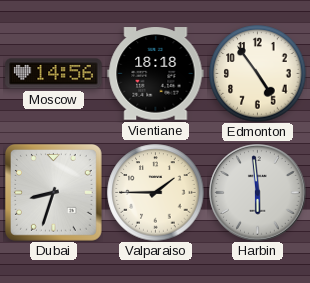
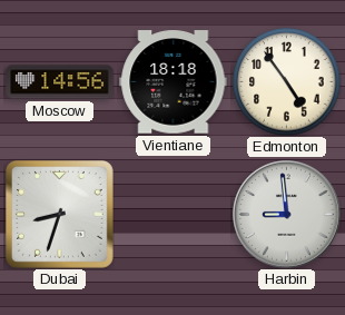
Valparaiso: 1:45 -> none
Harbin: 5:59 -> 8:59
